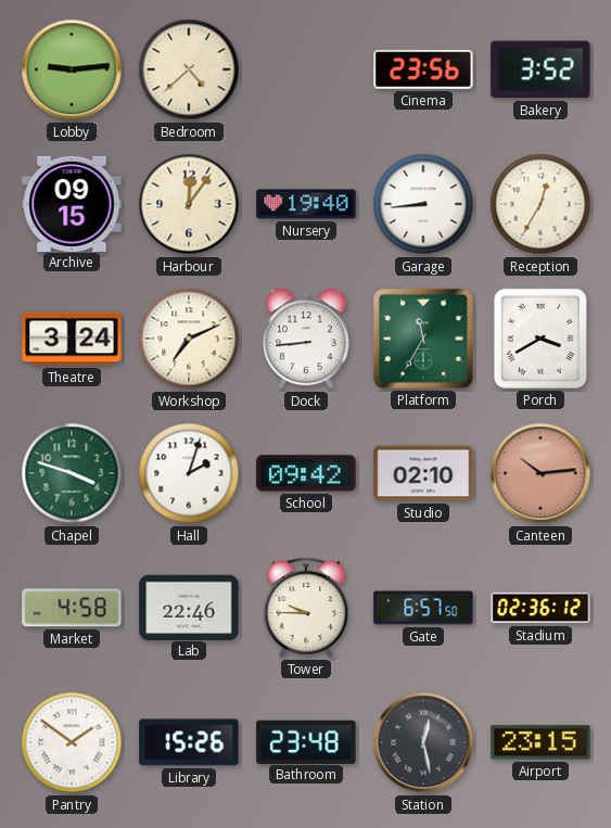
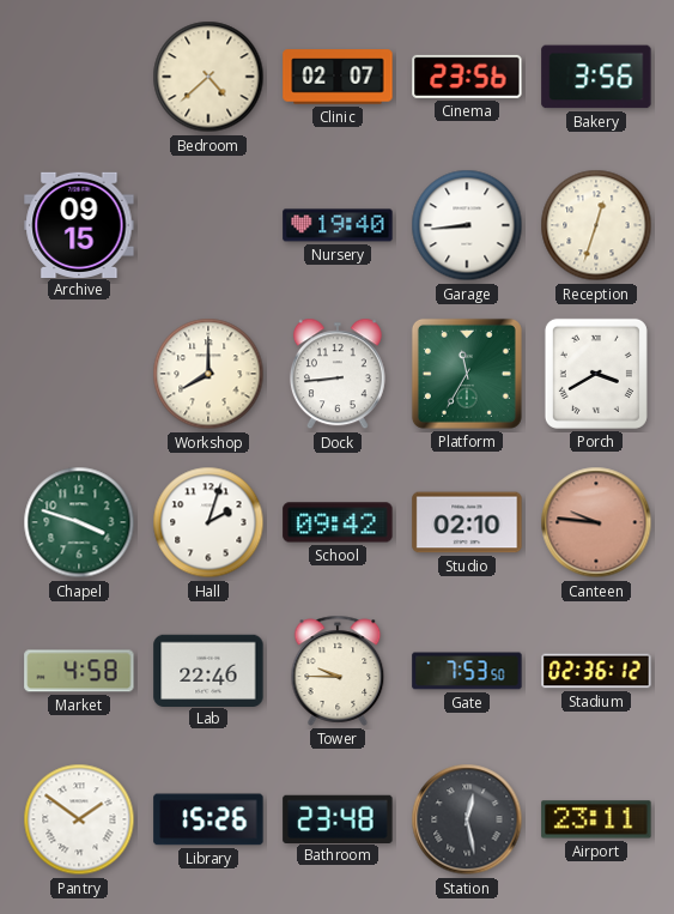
Lobby: 9:14 -> none
Clinic: none -> 02:07
Bakery: 3:52 -> 3:56
Harbour: 12:06 -> none
Reception: 12:35 -> 12:33
Theatre: 3:24 -> none
Workshop: 7:11 -> 8:00
Canteen: 10:14 -> 9:46
Gate: 6:57 -> 7:53
Airport: 23:15 -> 23:11
